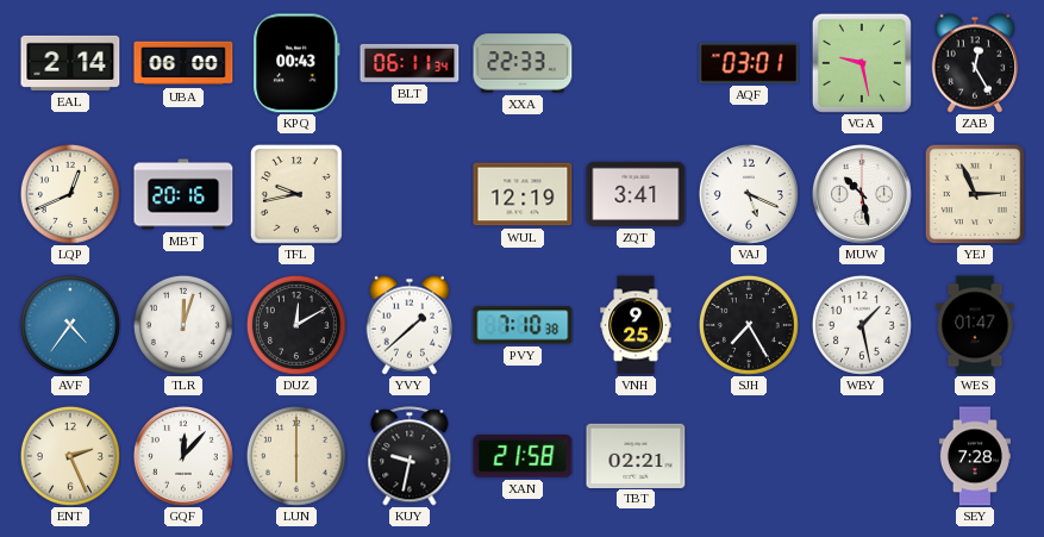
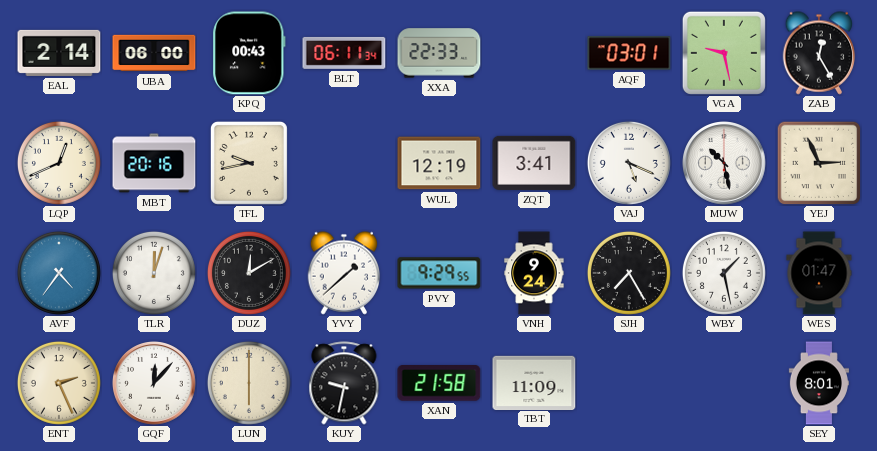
PVY: 7:10 -> 9:29
VNH: 9:25 -> 9:24
TBT: 02:21 -> 11:09
SEY: 7:28 -> 8:01
